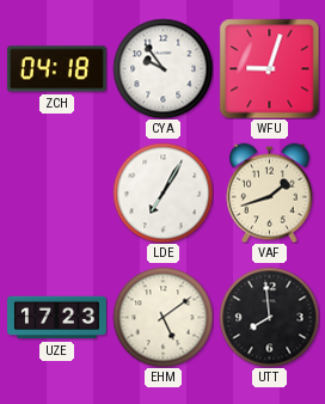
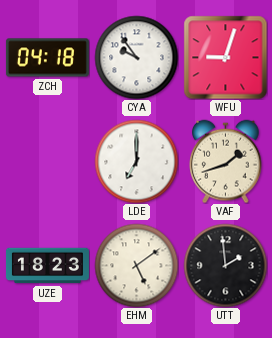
LDE: 7:05 -> 7:00
UZE: 17:23 -> 18:23
UTT: 7:59 -> 1:59
